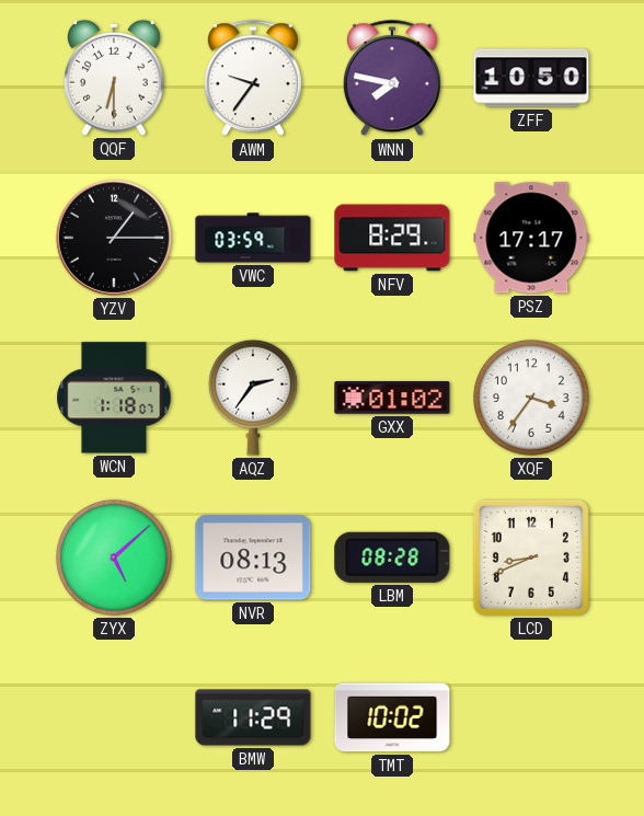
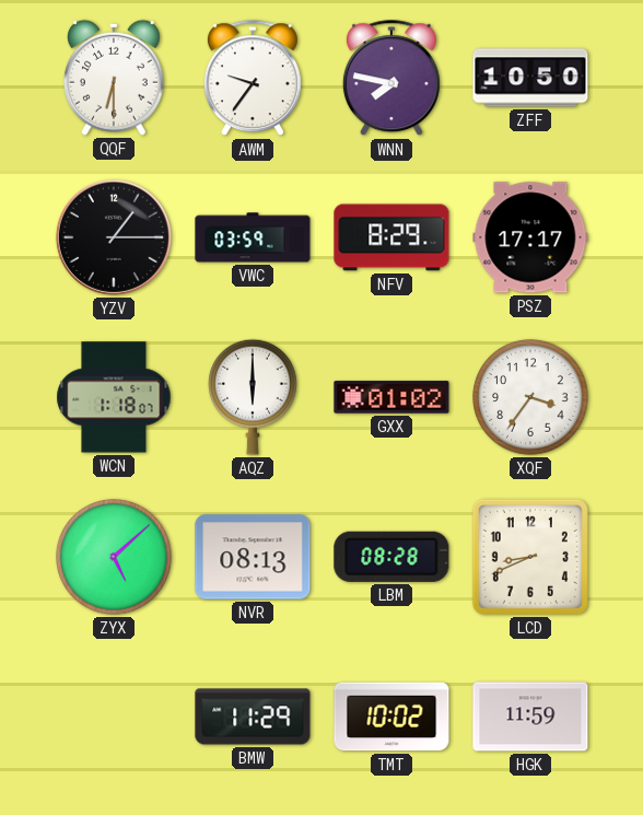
AQZ: 2:36 -> 6:00
HGK: none -> 11:59
